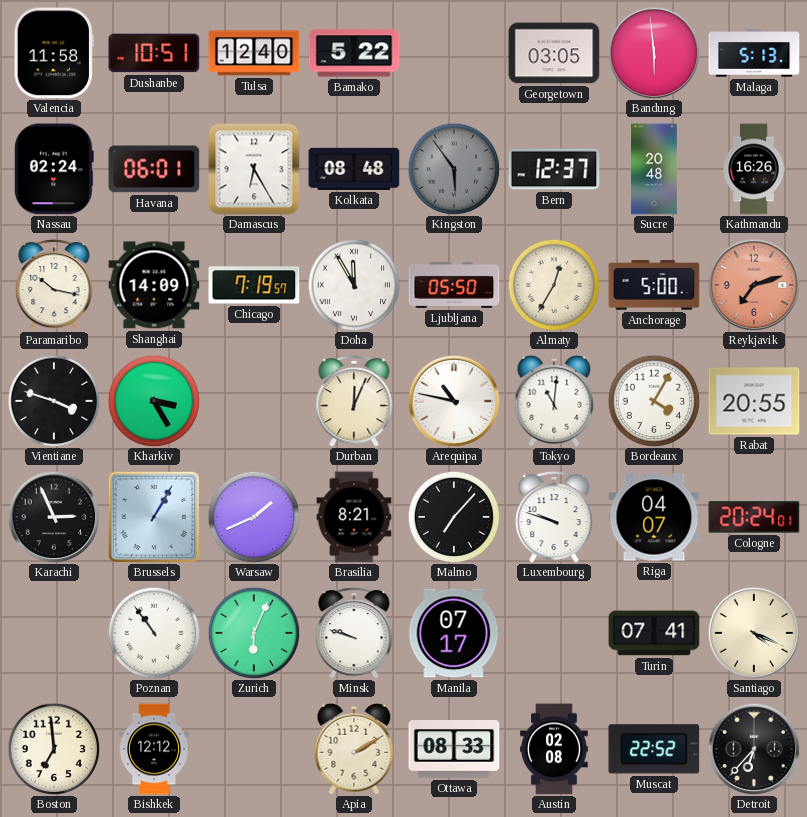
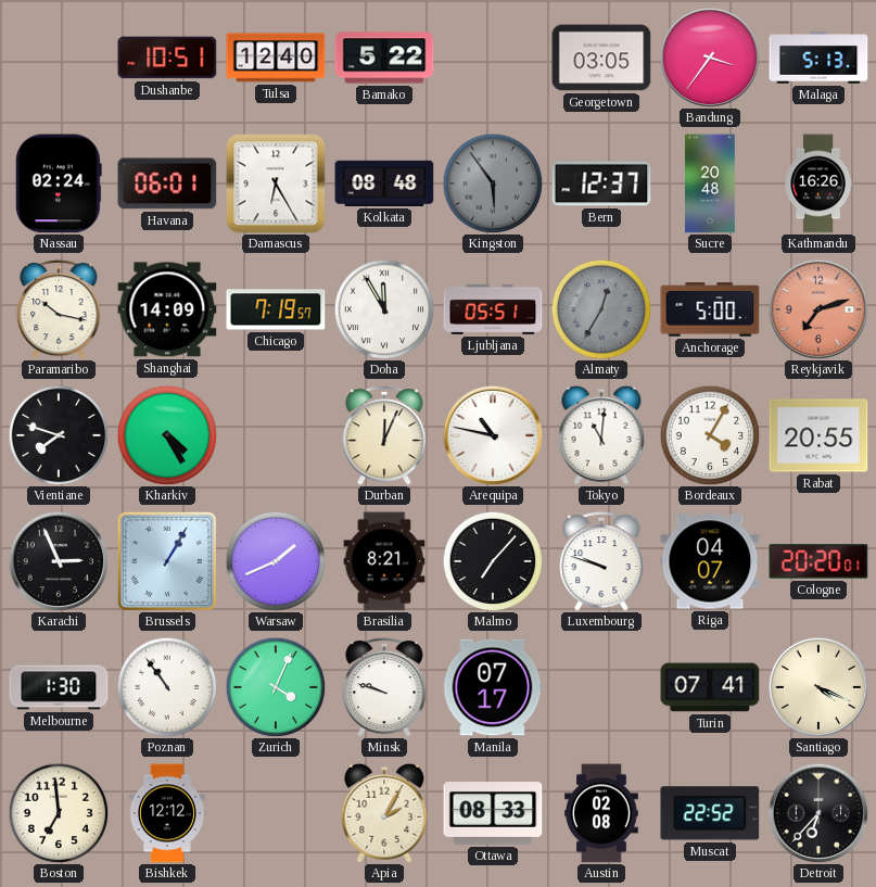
Valencia: 11:58 -> none
Bandung: 5:59 -> 3:36
Ljubljana: 05:50 -> 05:51
Almaty dial: cream -> grey
Vientiane: 3:48 -> 7:48
Kharkiv: 3:25 -> 4:25
Cologne: 20:24 -> 20:20
Melbourne: none -> 1:30
Zurich: 6:04 -> 4:04
Apia: 2:10 -> 2:05
